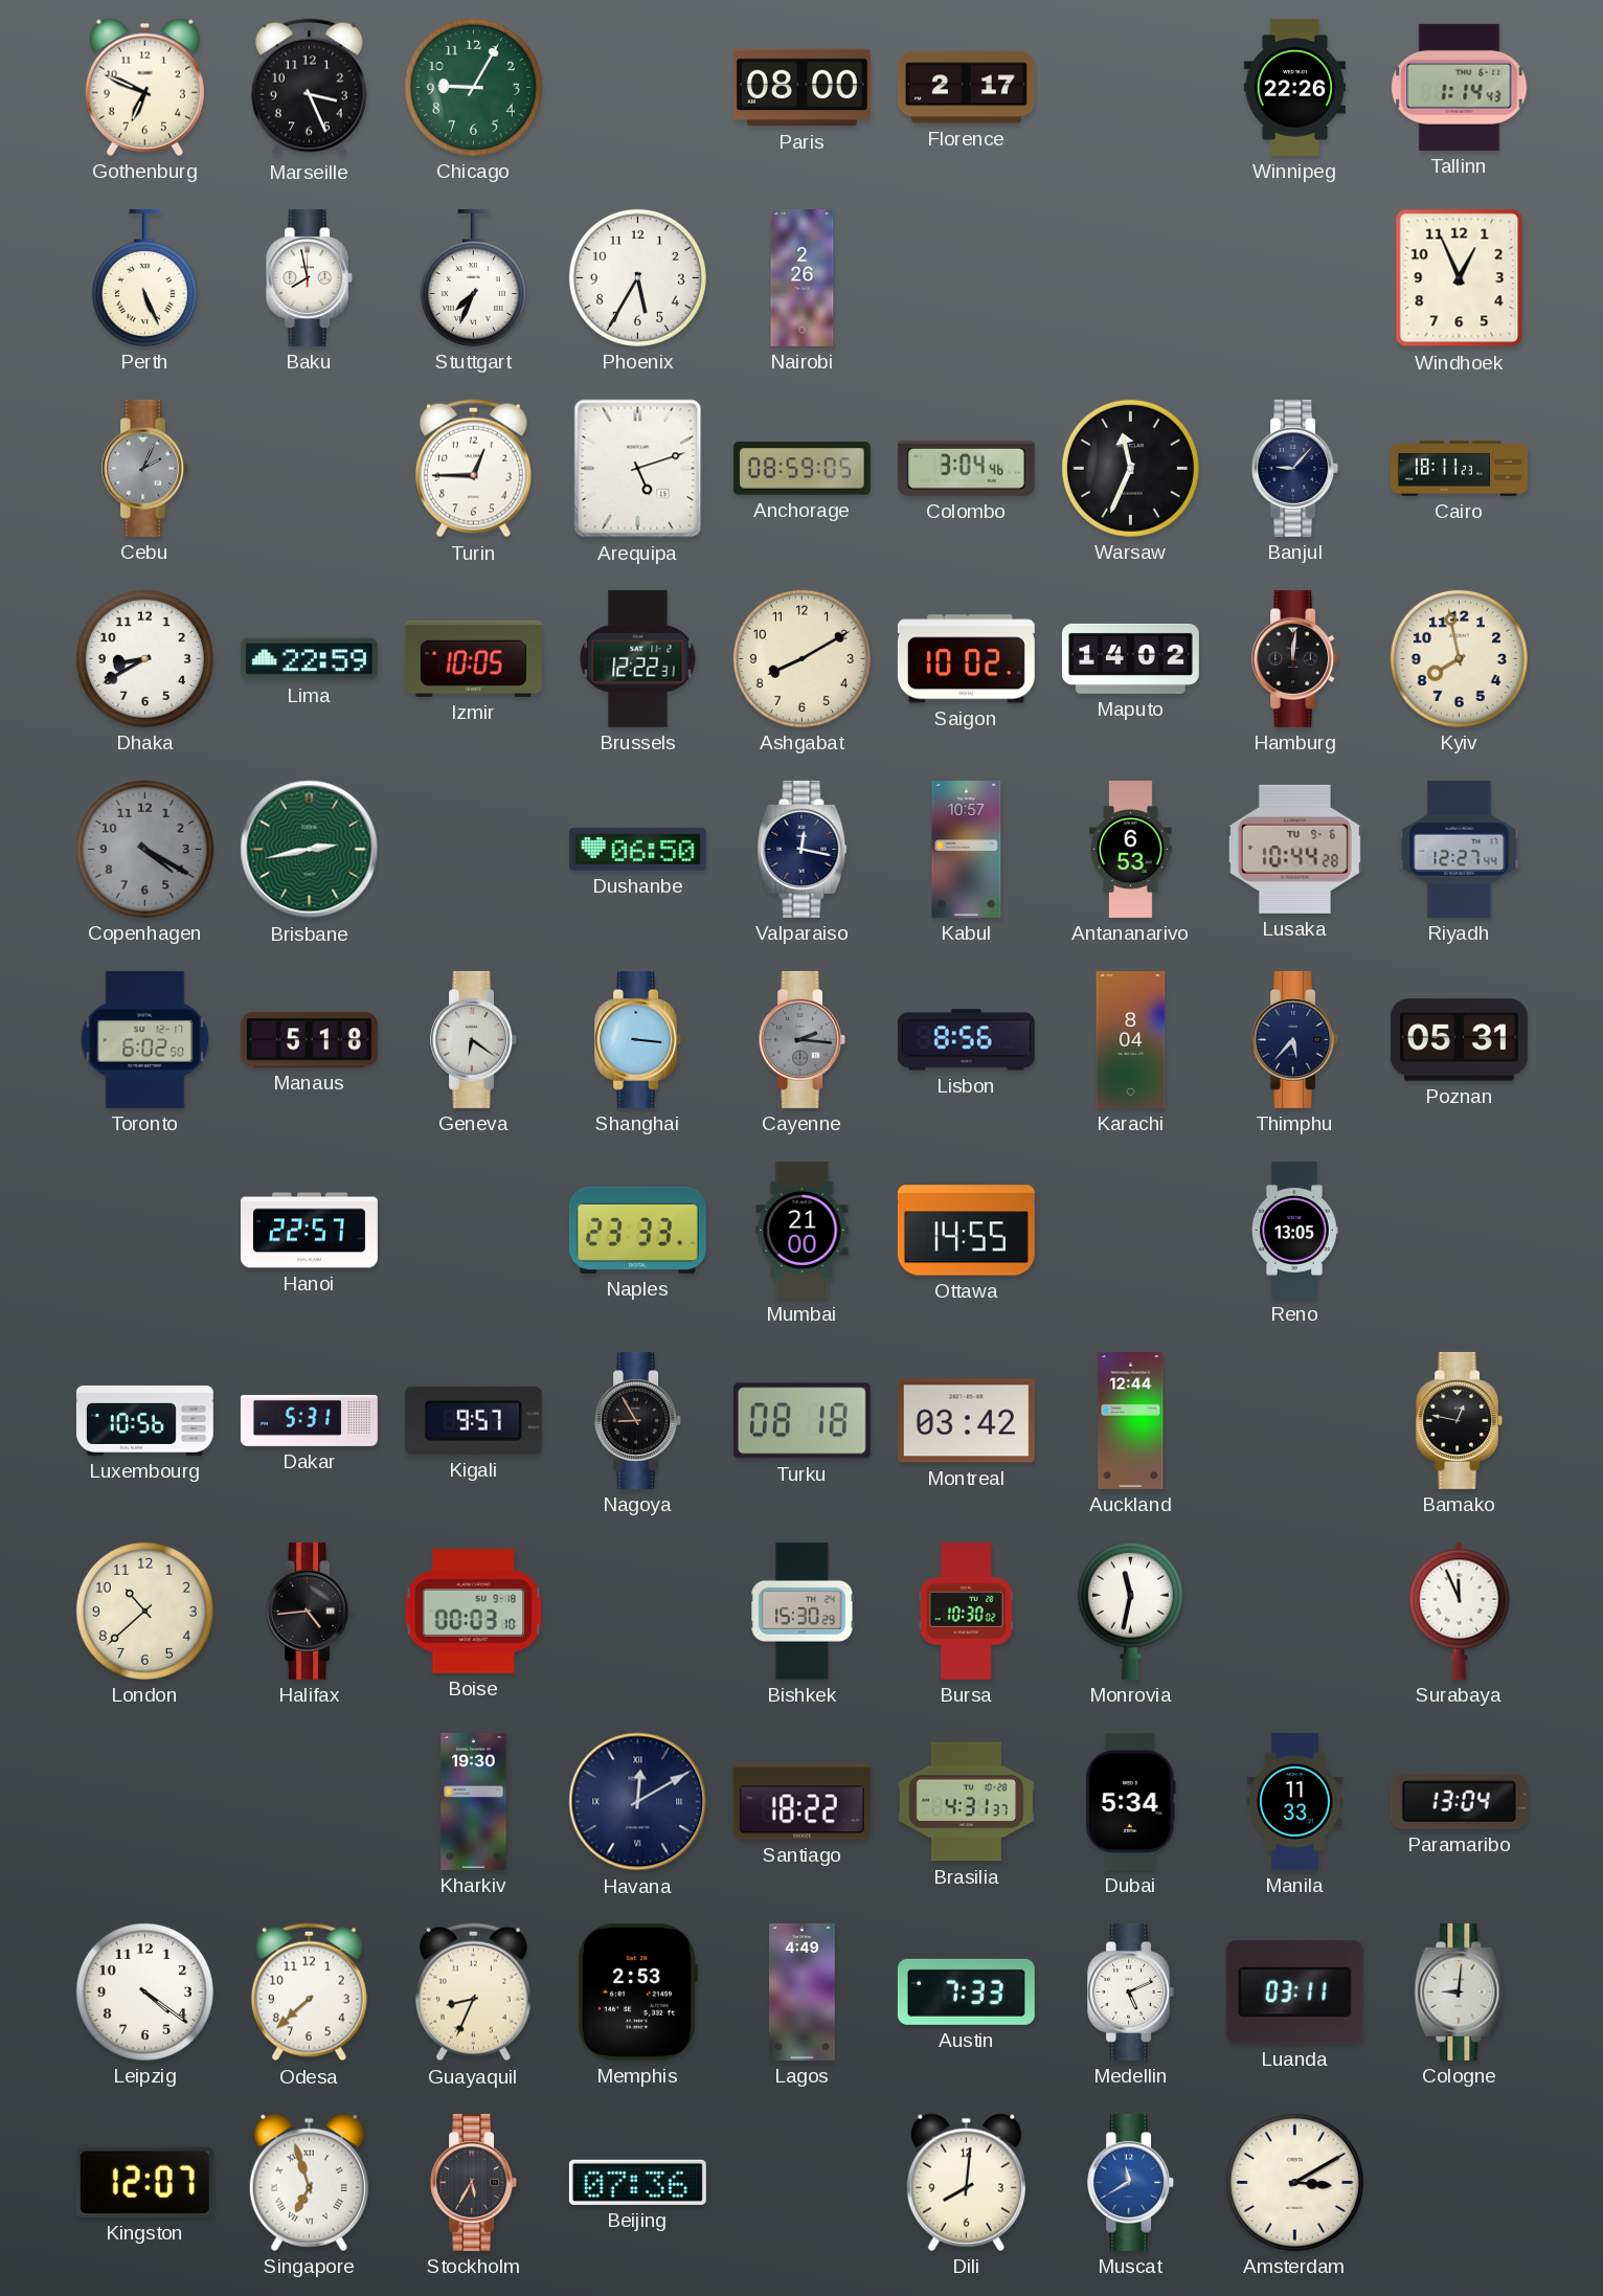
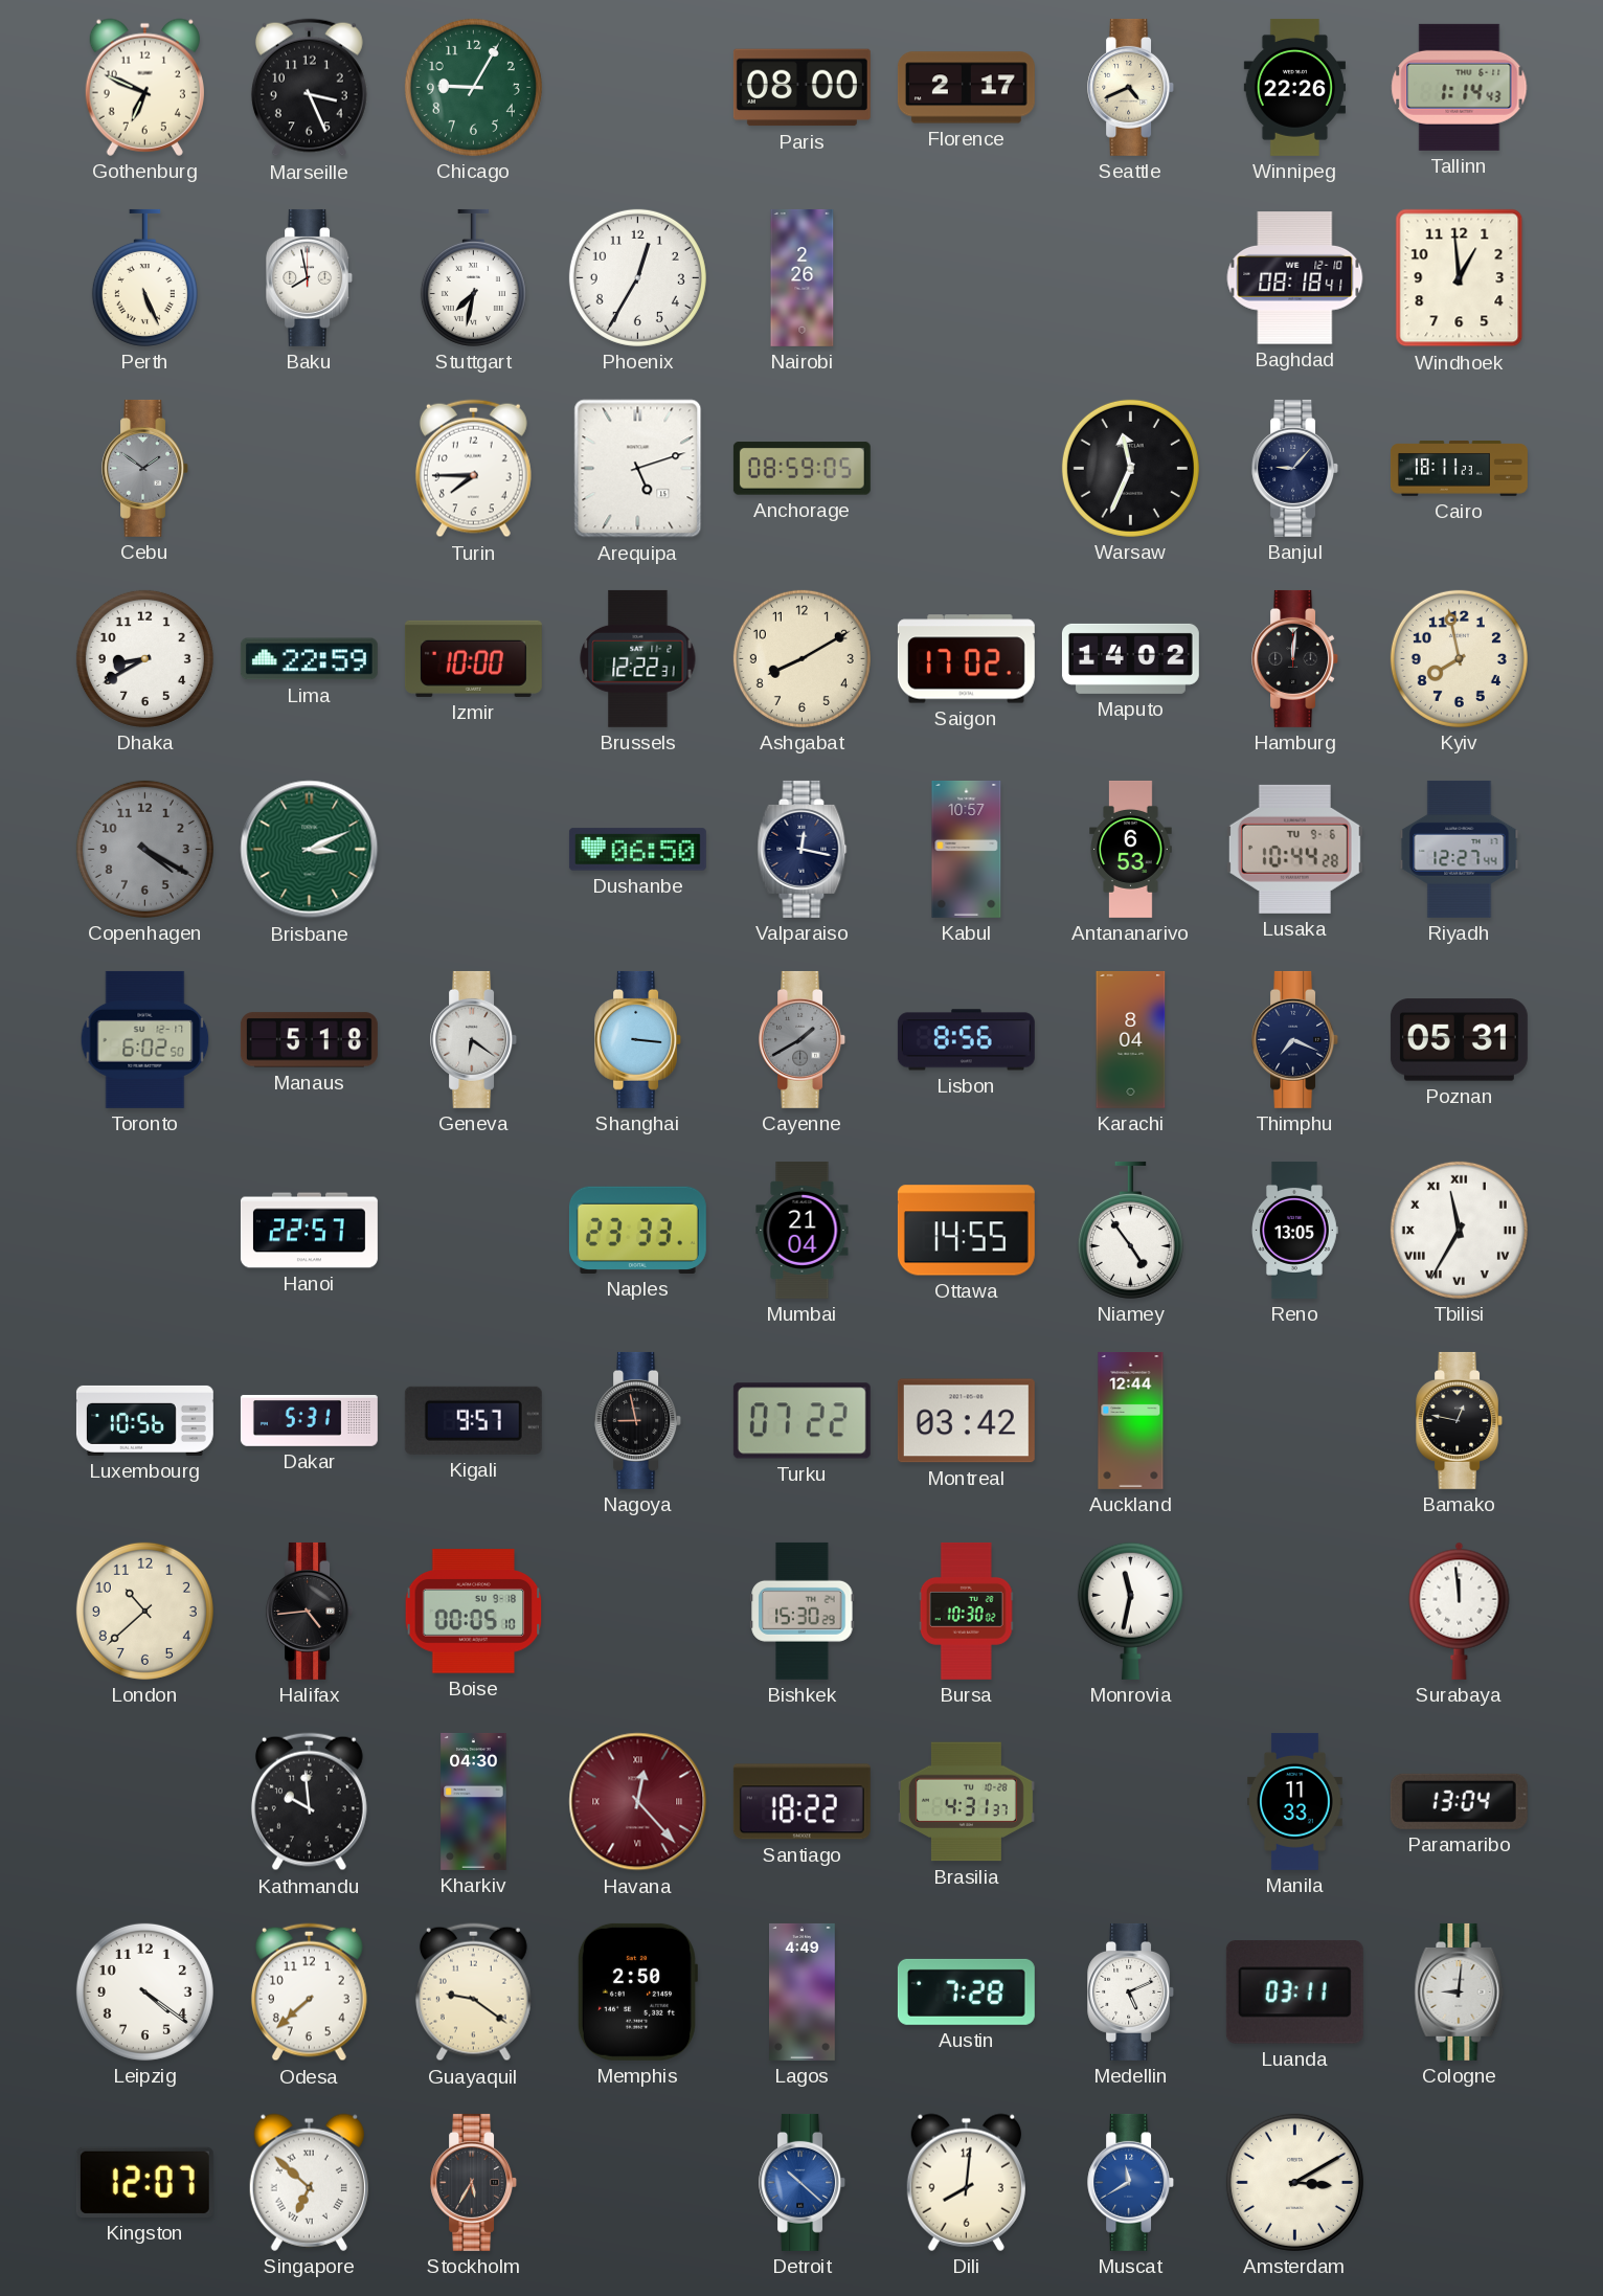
Seattle: none -> 4:41
Stuttgart: 7:34 -> 7:32
Phoenix: 5:35 -> 12:35
Baghdad: none -> 08:18
Windhoek: 12:56 -> 12:59
Cebu: 2:04 -> 1:51
Turin: 12:45 -> 7:45
Colombo: 3:04 -> none
Izmir: 10:05 -> 10:00
Saigon: 10:02 -> 17:02
Brisbane: 2:43 -> 3:11
Cayenne: 2:16 -> 1:40
Thimphu: 5:37 -> 7:19
Mumbai: 21:00 -> 21:04
Niamey: none -> 4:54
Tbilisi: none -> 11:35
Nagoya: 8:55 -> 8:58
Turku: 08:18 -> 07:22
Boise: 00:03 -> 00:05
Surabaya: 11:56 -> 11:59
Kathmandu: none -> 9:59
Kharkiv: 19:30 -> 04:30
Havana: 12:10 -> 12:23
Havana dial: navy -> burgundy
Dubai: 5:34 -> none
Guayaquil: 8:34 -> 9:21
Memphis: 2:53 -> 2:50
Austin: 7:33 -> 7:28
Singapore: 6:57 -> 6:52
Beijing: 07:36 -> none
Detroit: none -> 10:22
